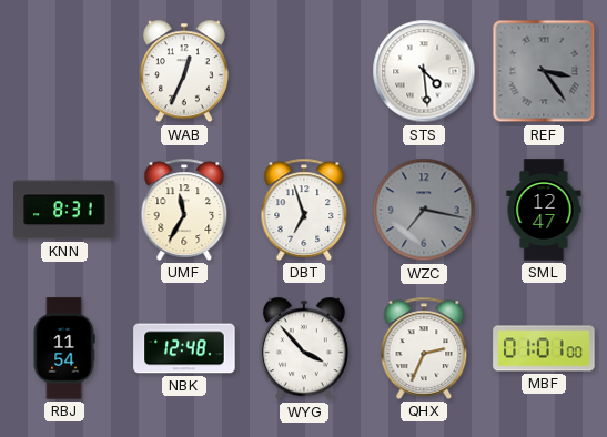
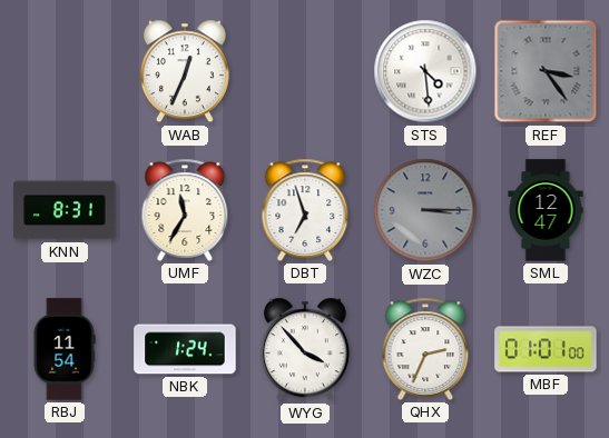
WZC: 7:17 -> 3:15
NBK: 12:48 -> 1:24
